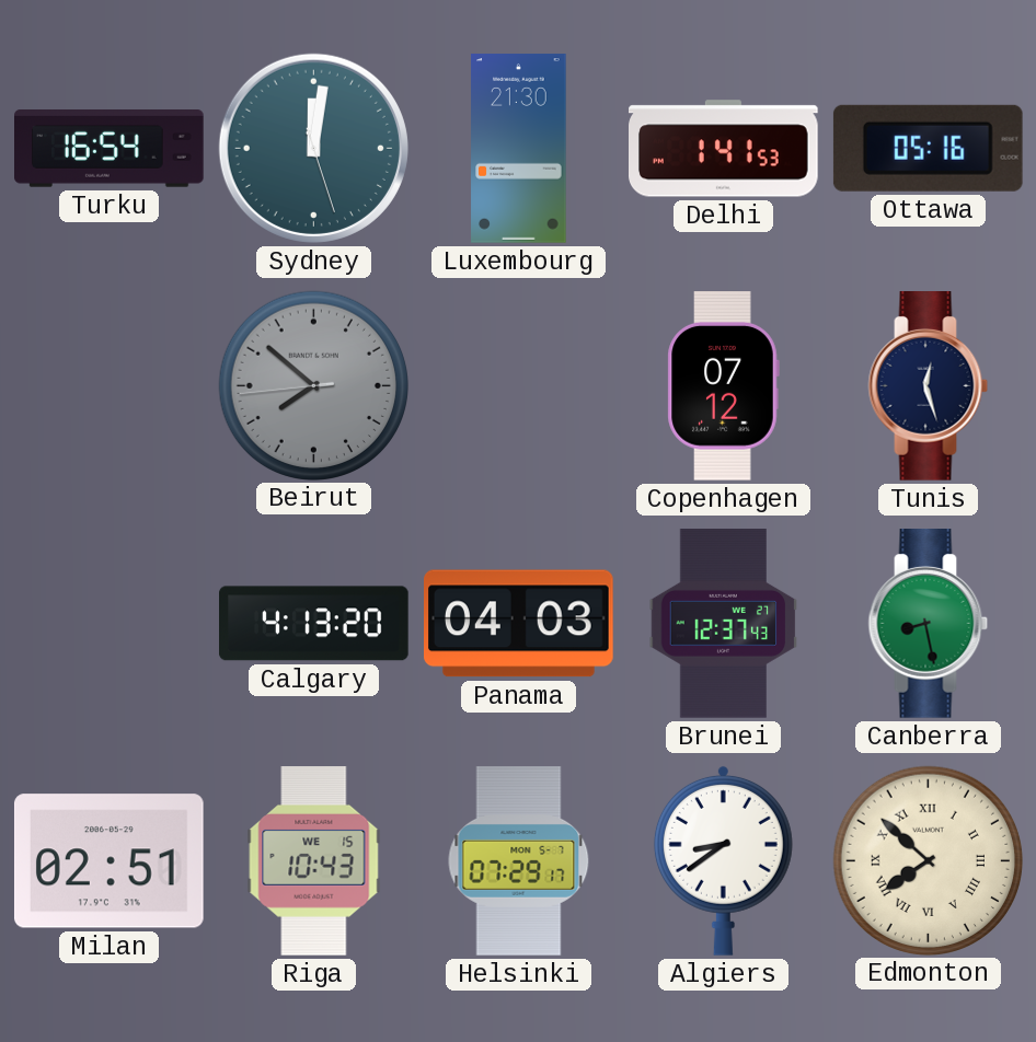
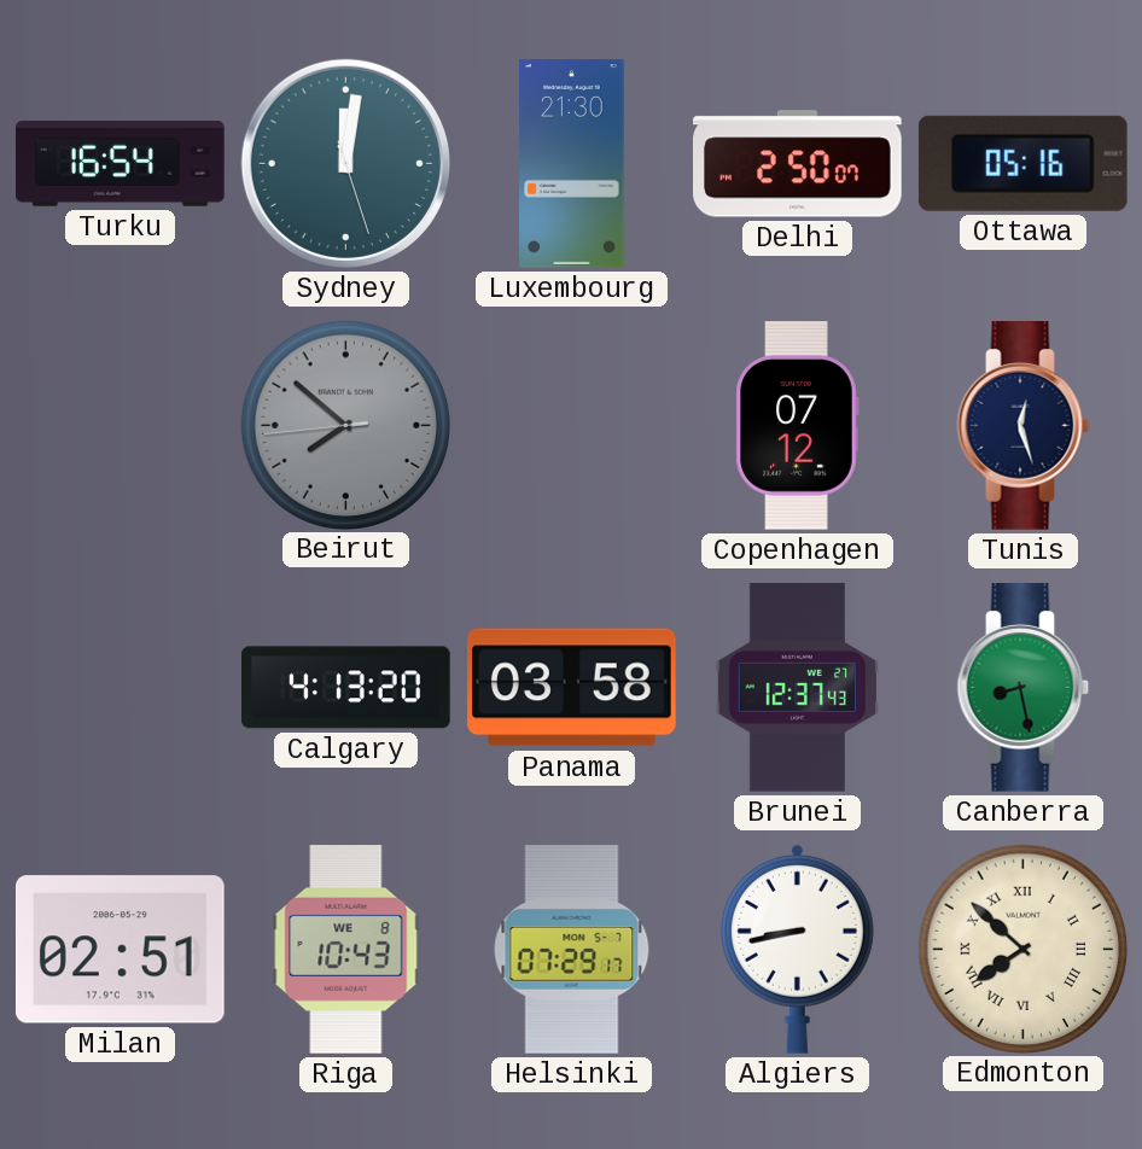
Delhi: 1:41 -> 2:50
Panama: 04:03 -> 03:58
Riga date: WE 15 -> WE 8
Algiers: 8:39 -> 8:43
